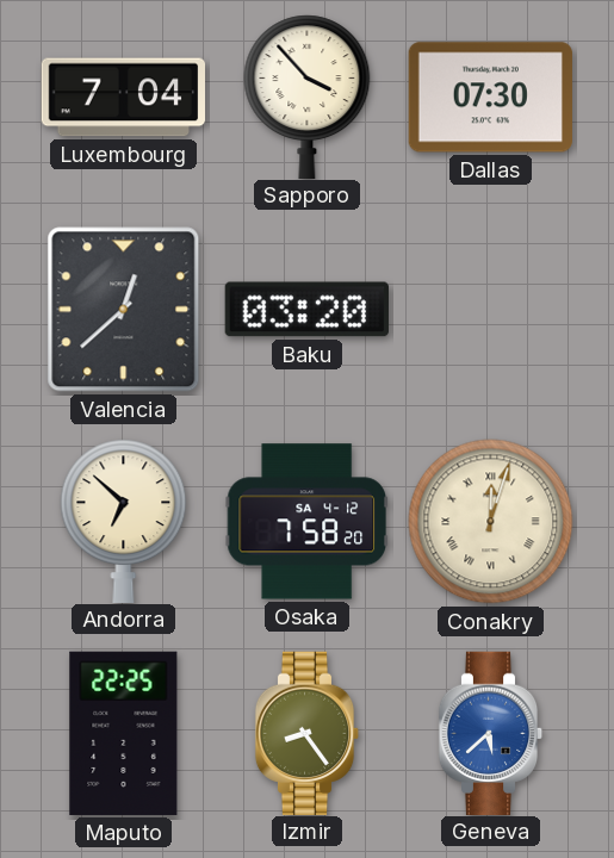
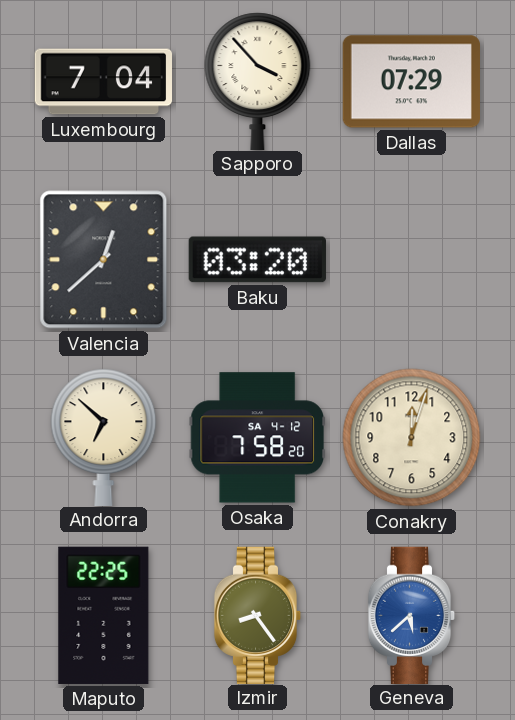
Dallas: 07:30 -> 07:29
Conakry numerals: Roman -> Arabic
